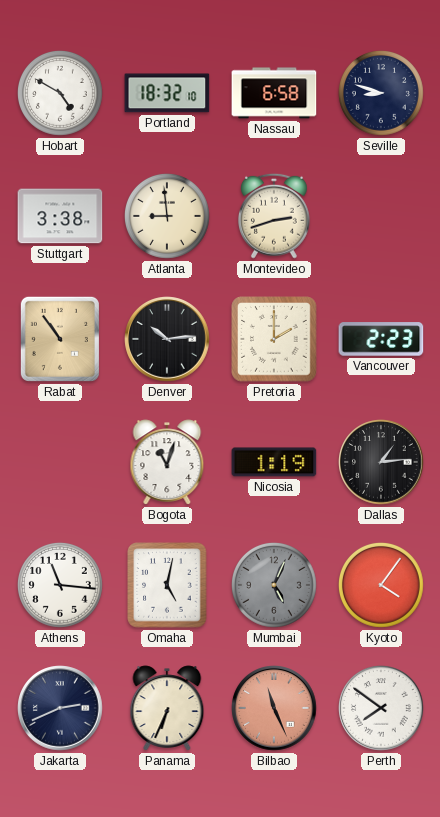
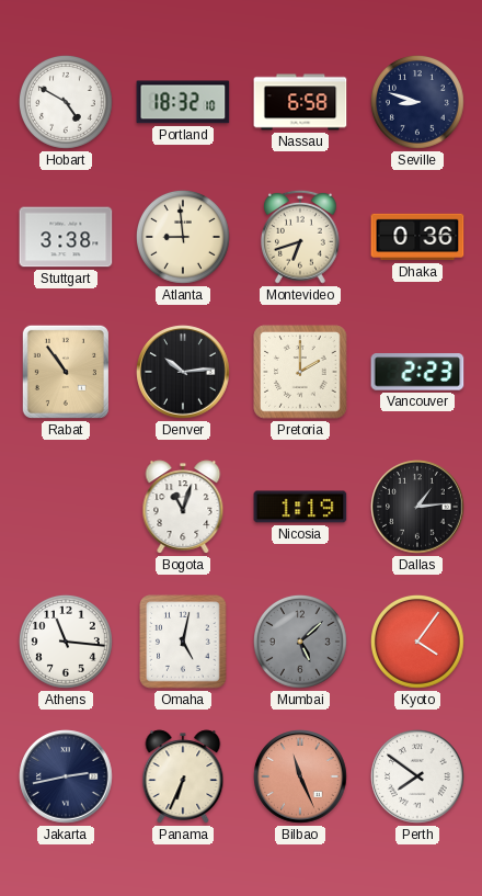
Montevideo: 2:42 -> 6:42
Dhaka: none -> 0:36
Mumbai: 5:04 -> 5:08
Jakarta: 2:41 -> 2:43
